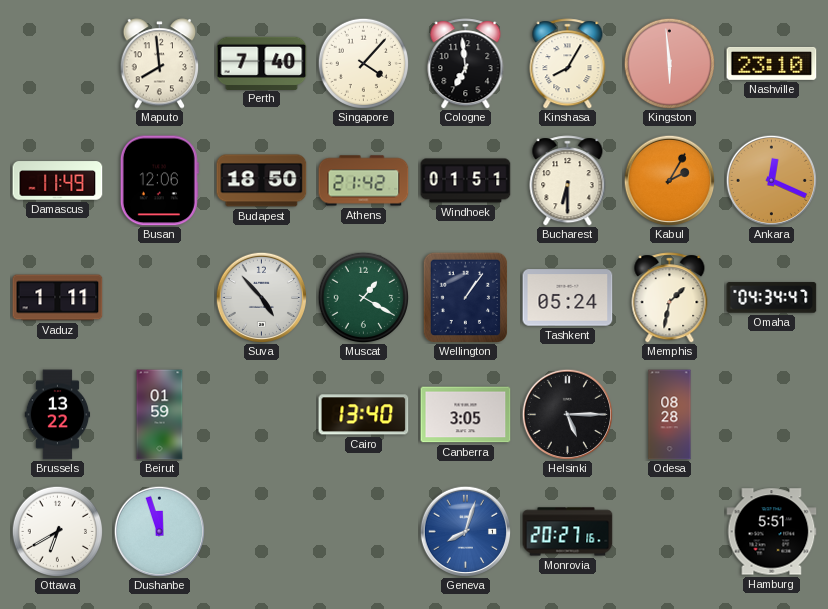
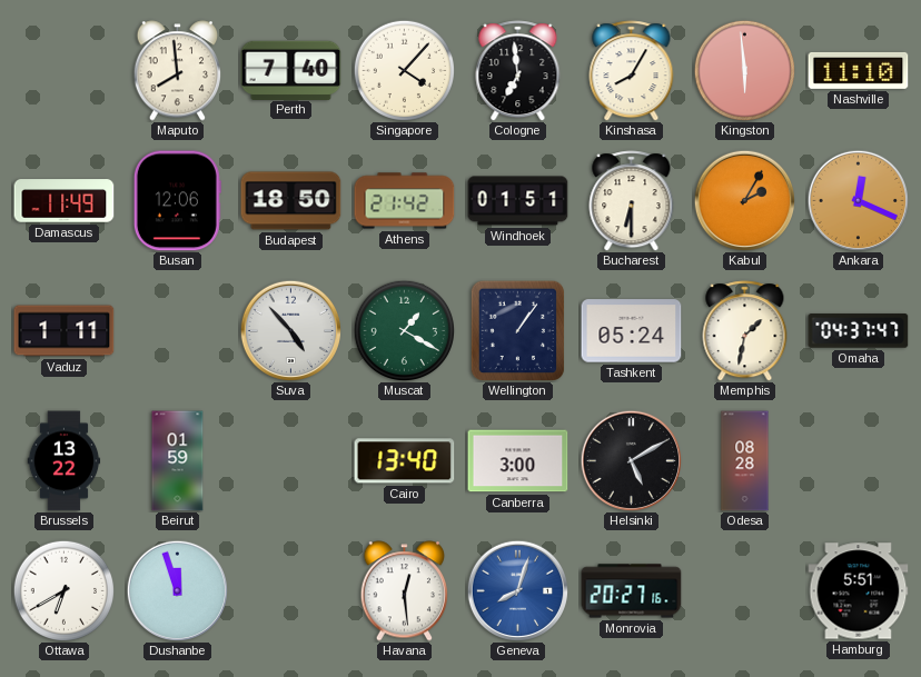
Nashville: 23:10 -> 11:10
Omaha: 04:34 -> 04:37
Canberra: 3:05 -> 3:00
Helsinki: 5:15 -> 5:10
Havana: none -> 12:29
